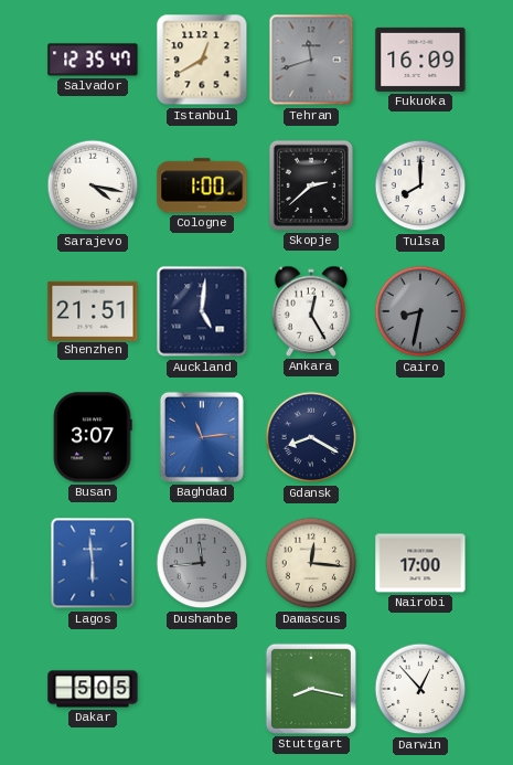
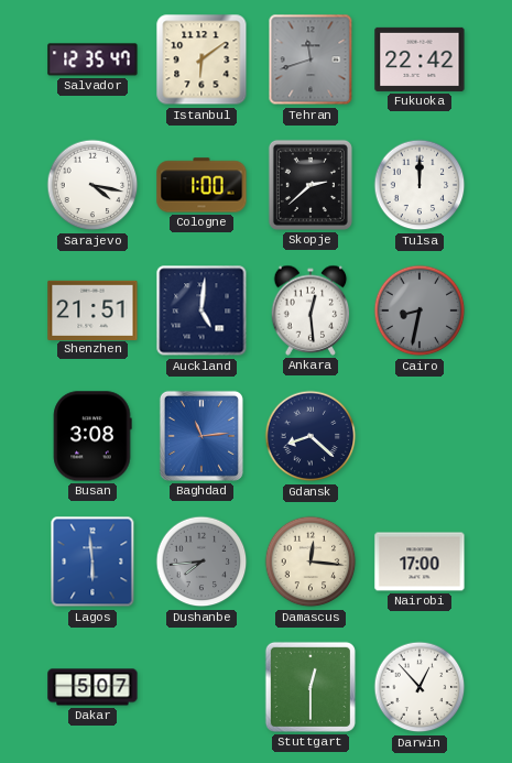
Istanbul: 12:40 -> 6:09
Fukuoka: 16:09 -> 22:42
Tulsa: 8:00 -> 12:00
Ankara: 12:25 -> 12:29
Busan: 3:07 -> 3:08
Gdansk: 8:20 -> 8:22
Dushanbe: 11:44 -> 7:44
Dakar: 5:05 -> 5:07
Stuttgart: 8:17 -> 12:30
